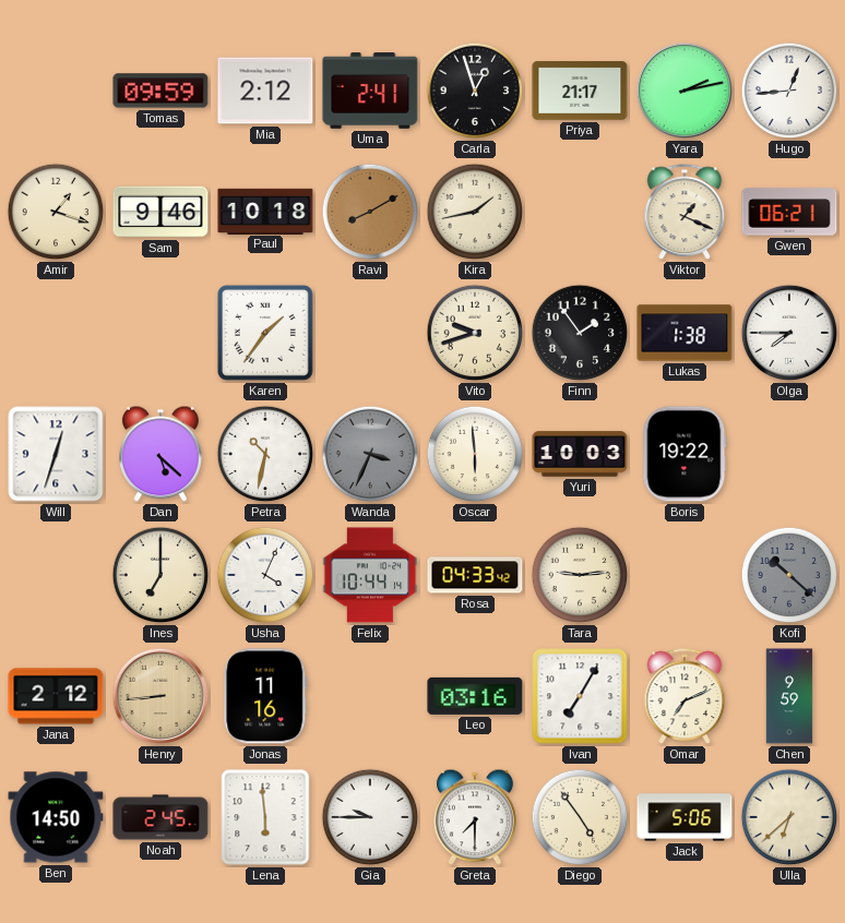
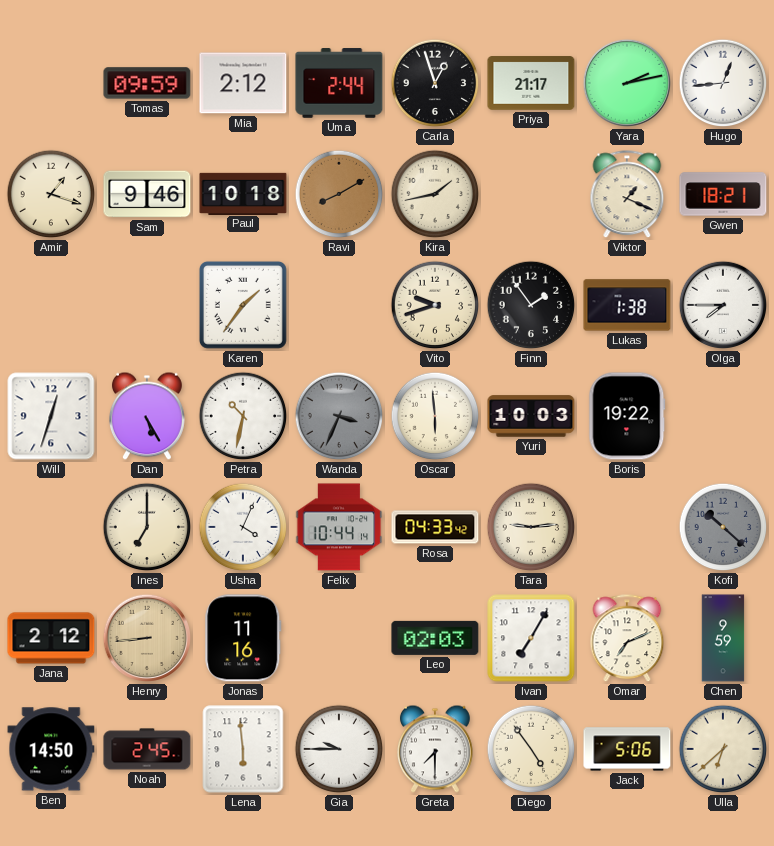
Uma: 2:41 -> 2:44
Gwen: 06:21 -> 18:21
Dan: 5:22 -> 5:25
Leo: 03:16 -> 02:03
